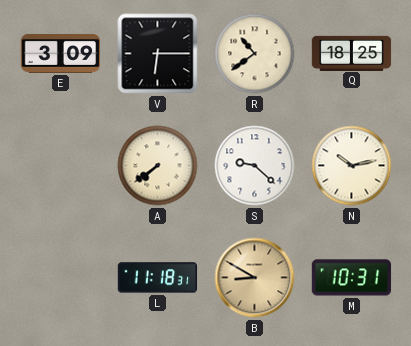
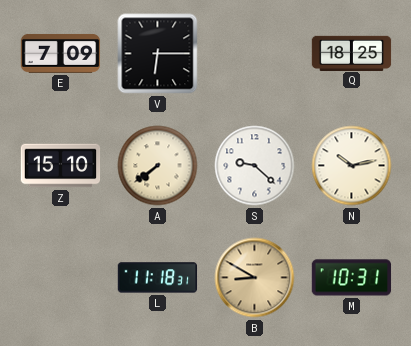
E: 3:09 -> 7:09
R: 10:39 -> none
Z: none -> 15:10
